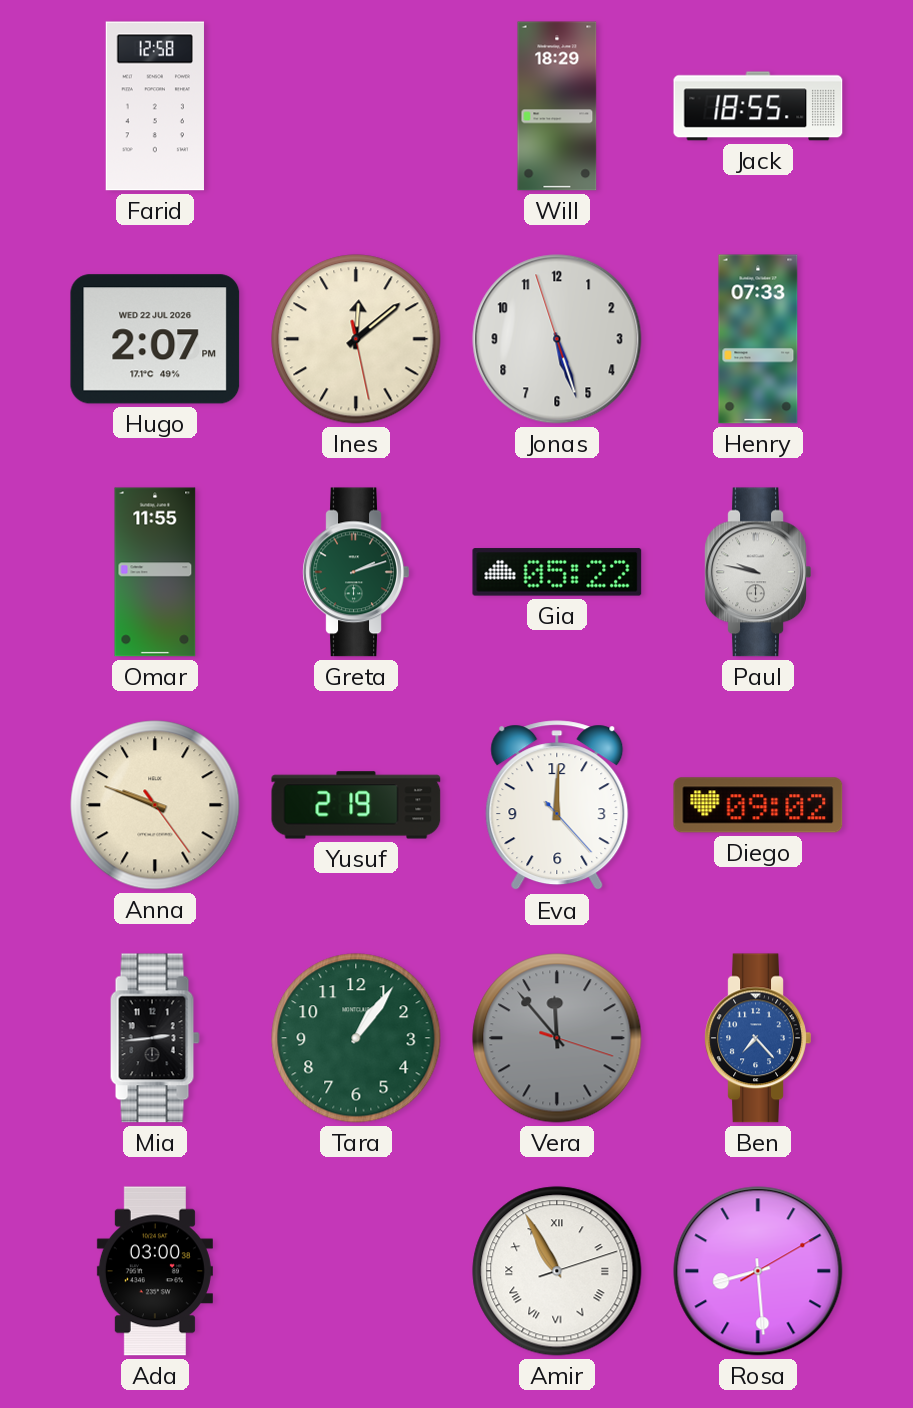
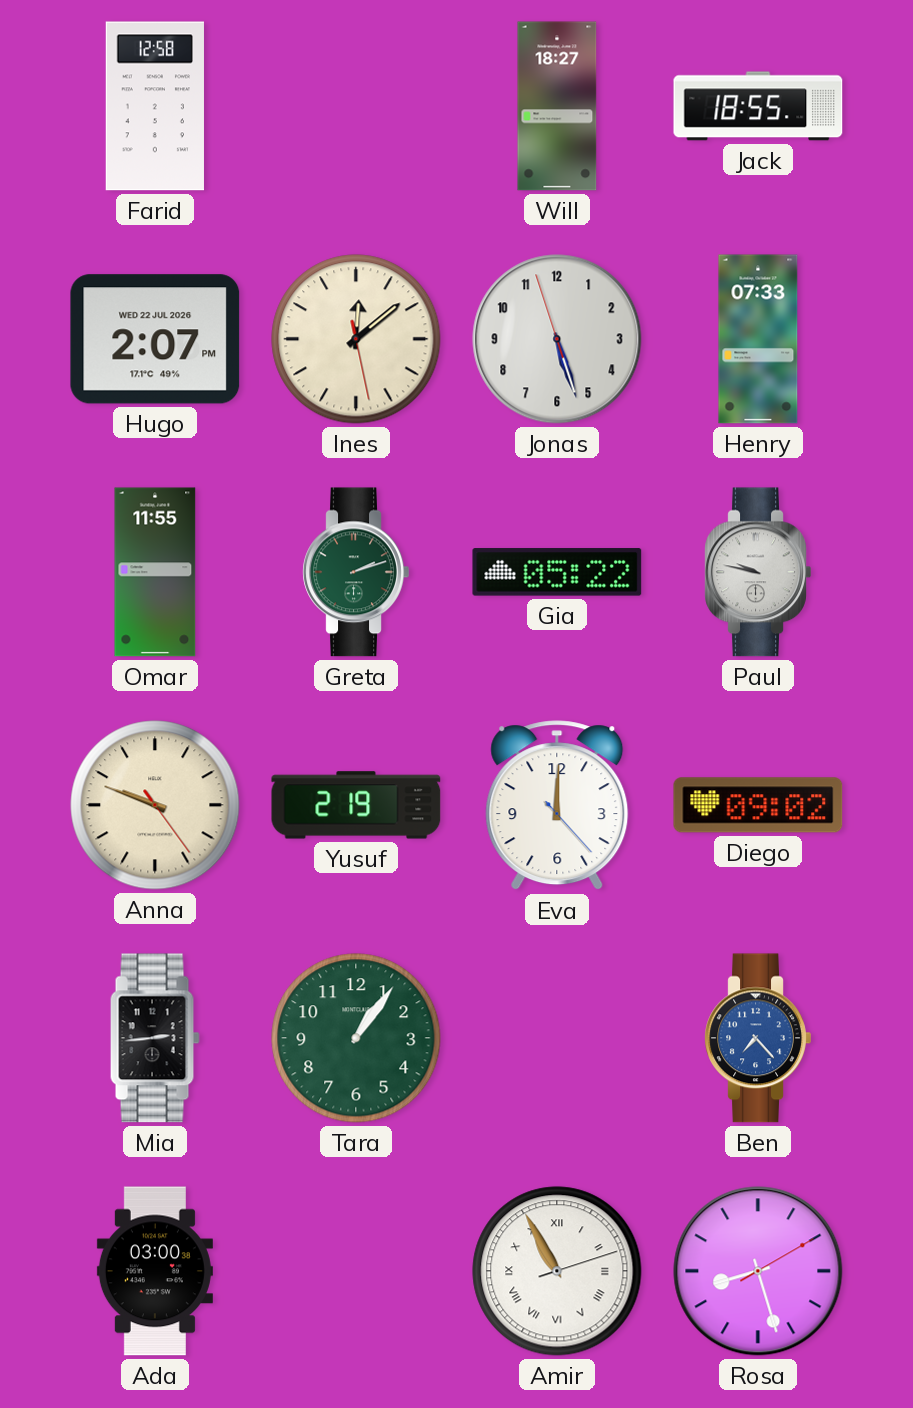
Will: 18:29 -> 18:27
Vera: 11:53 -> none
Rosa: 8:29 -> 8:27
